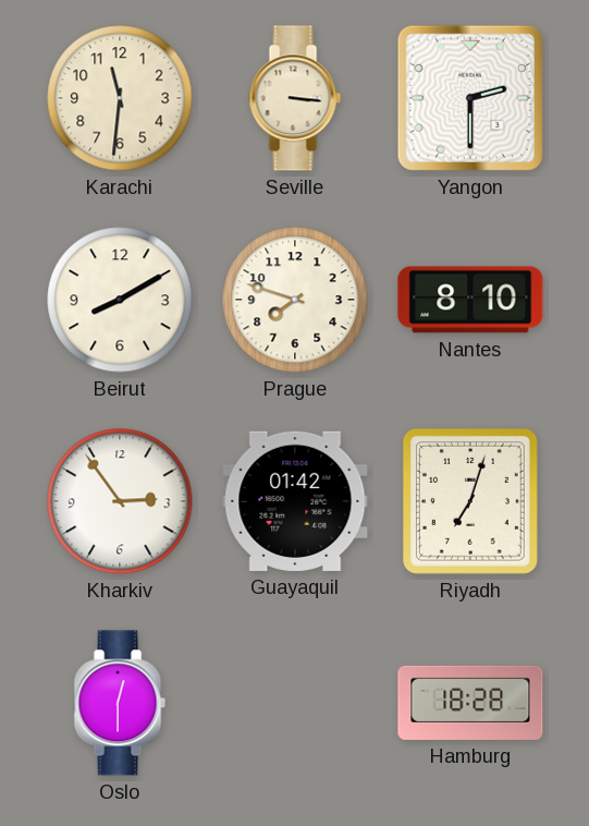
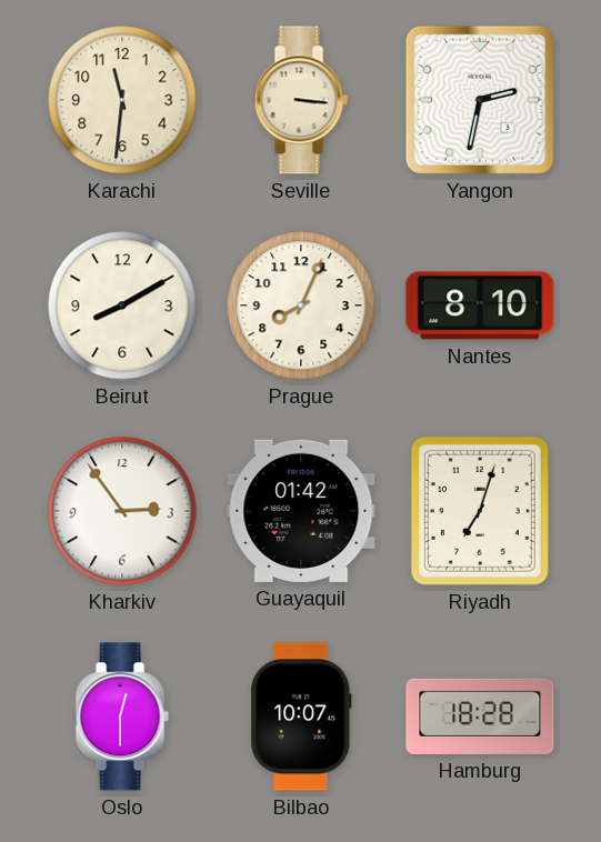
Yangon: 2:30 -> 2:32
Prague: 7:48 -> 8:04
Bilbao: none -> 10:07
